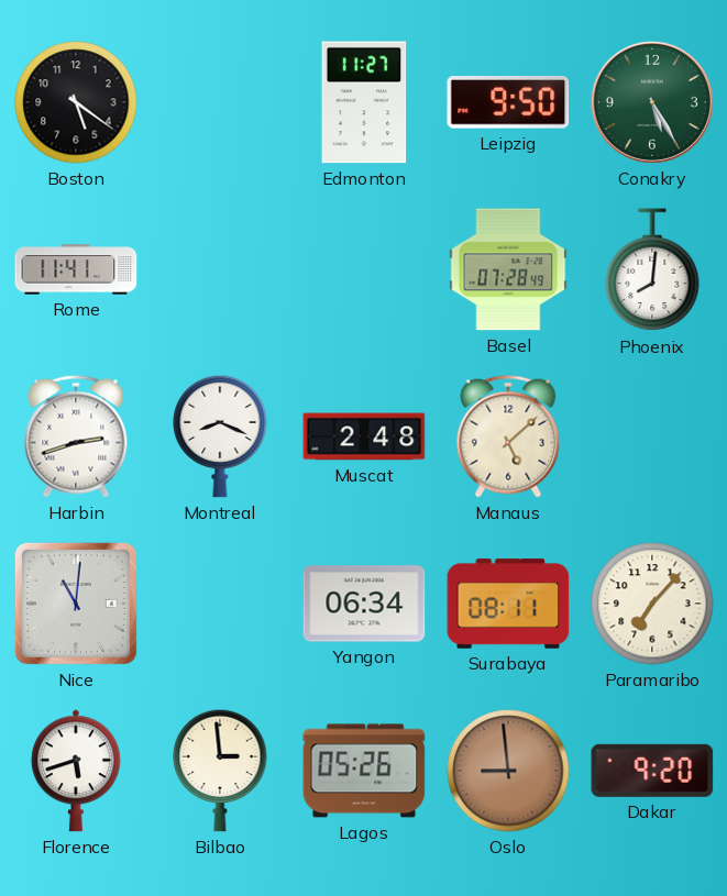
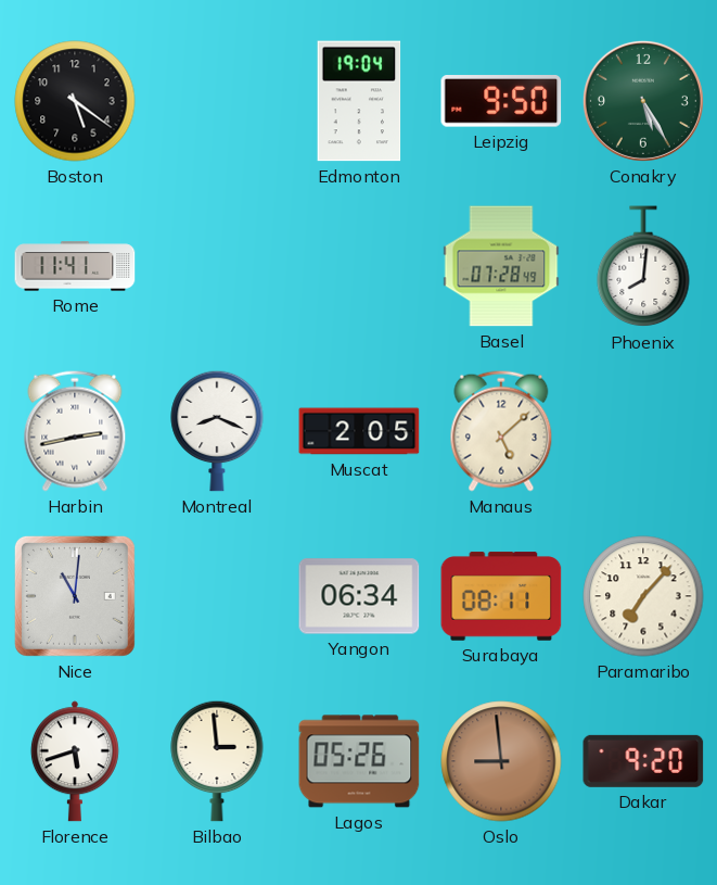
Edmonton: 11:27 -> 19:04
Harbin: 2:42 -> 2:43
Muscat: 2:48 -> 2:05
